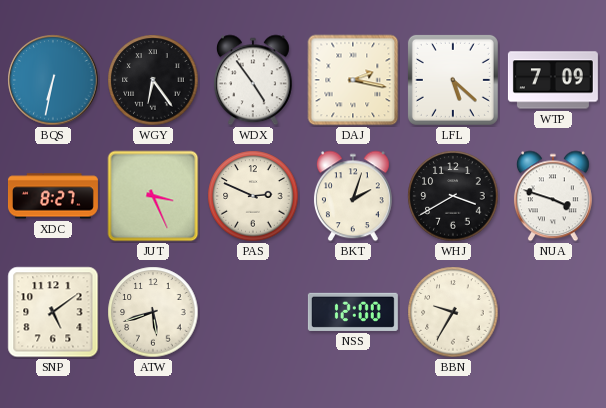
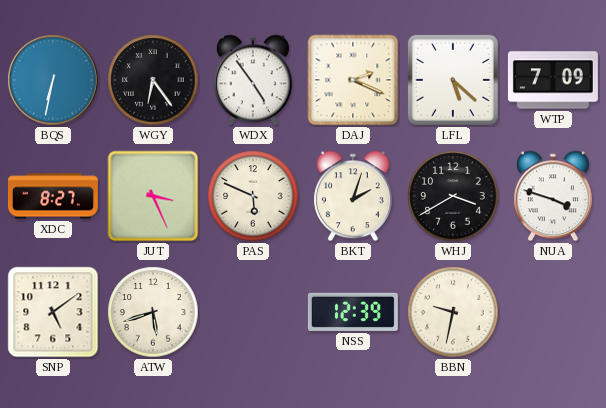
DAJ: 2:17 -> 2:19
PAS: 2:49 -> 5:49
NSS: 12:00 -> 12:39
BBN: 9:35 -> 9:32
